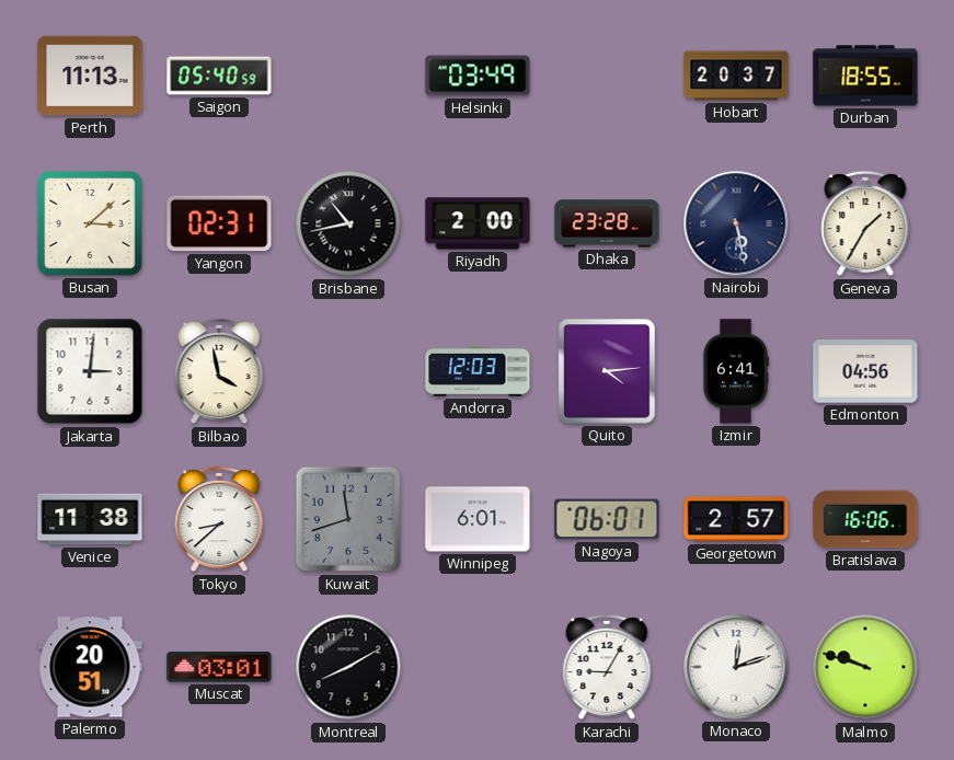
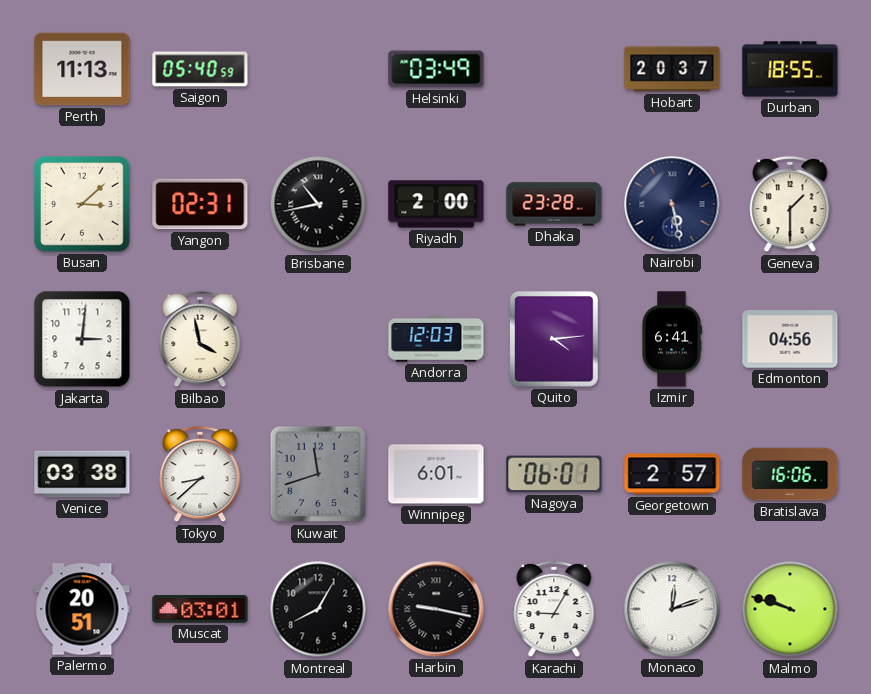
Geneva: 1:35 -> 1:30
Venice: 11:38 -> 03:38
Montreal: 8:10 -> 8:05
Harbin: none -> 9:17
